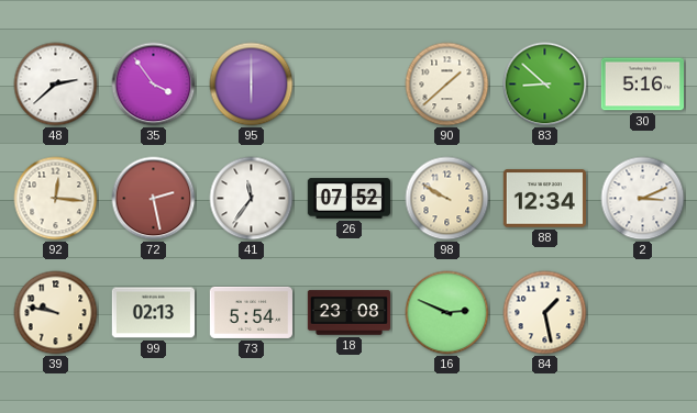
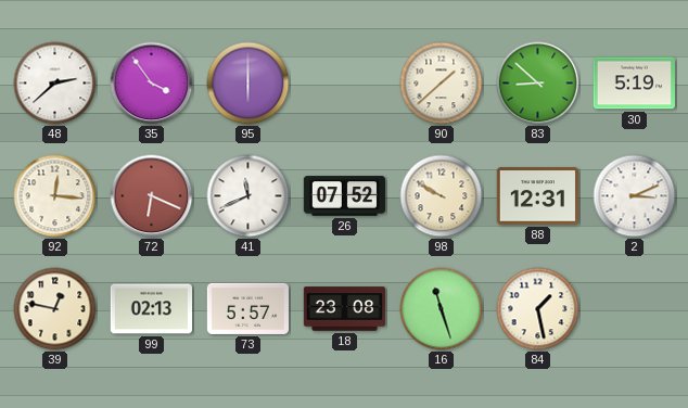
30: 5:16 -> 5:19
72: 2:28 -> 6:19
41: 11:36 -> 11:41
88: 12:34 -> 12:31
39: 9:47 -> 12:47
73: 5:54 -> 5:57
16: 2:49 -> 11:27
